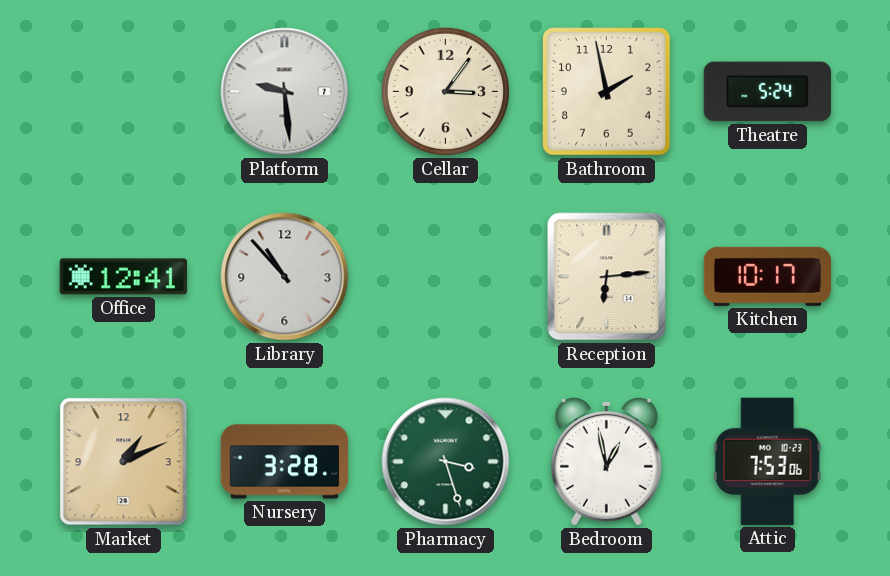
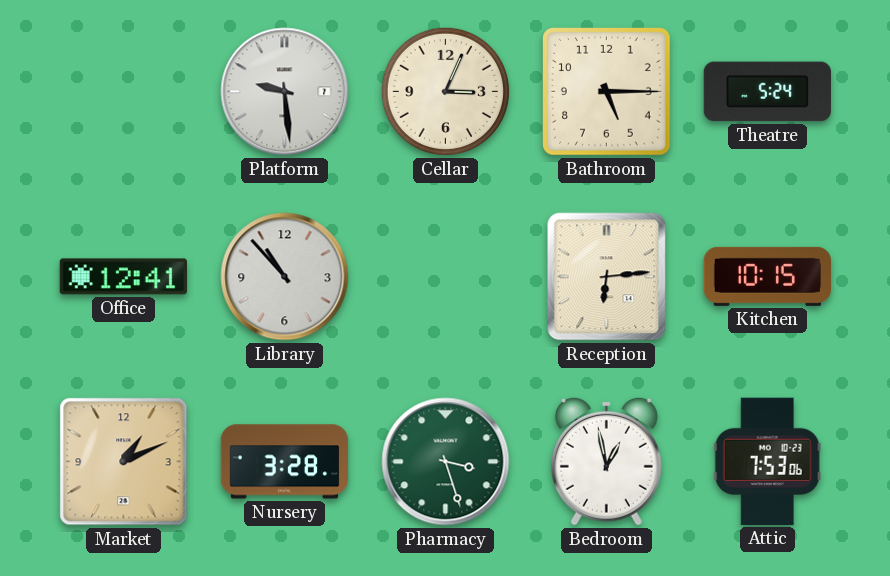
Cellar: 3:06 -> 3:04
Bathroom: 1:58 -> 5:15
Kitchen: 10:17 -> 10:15
